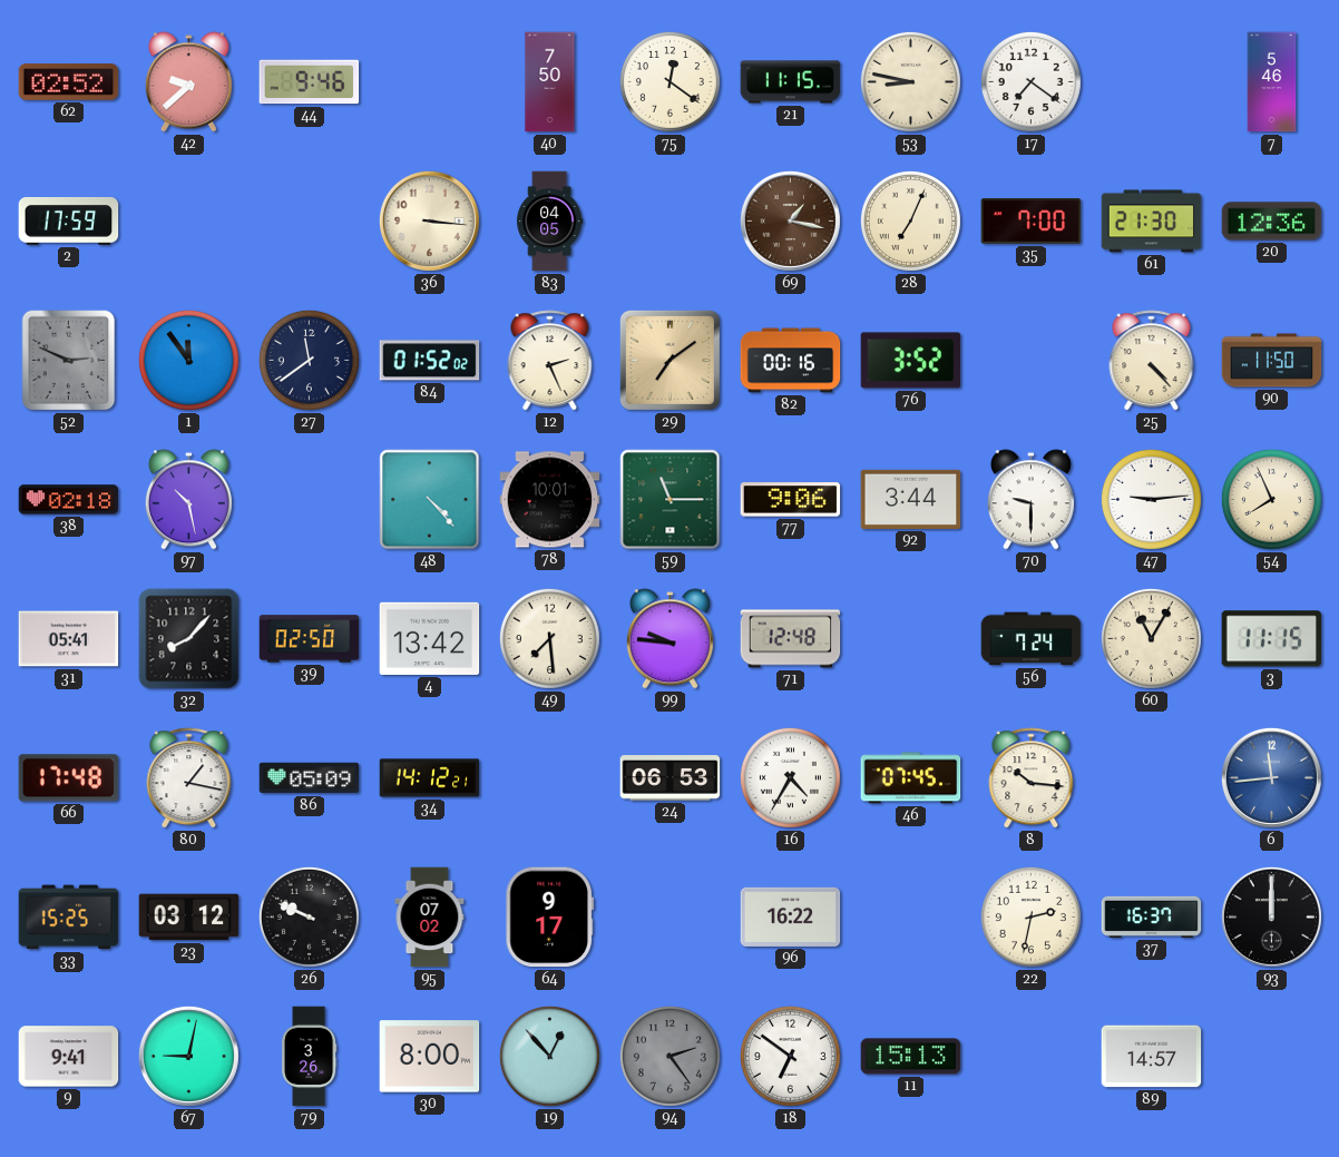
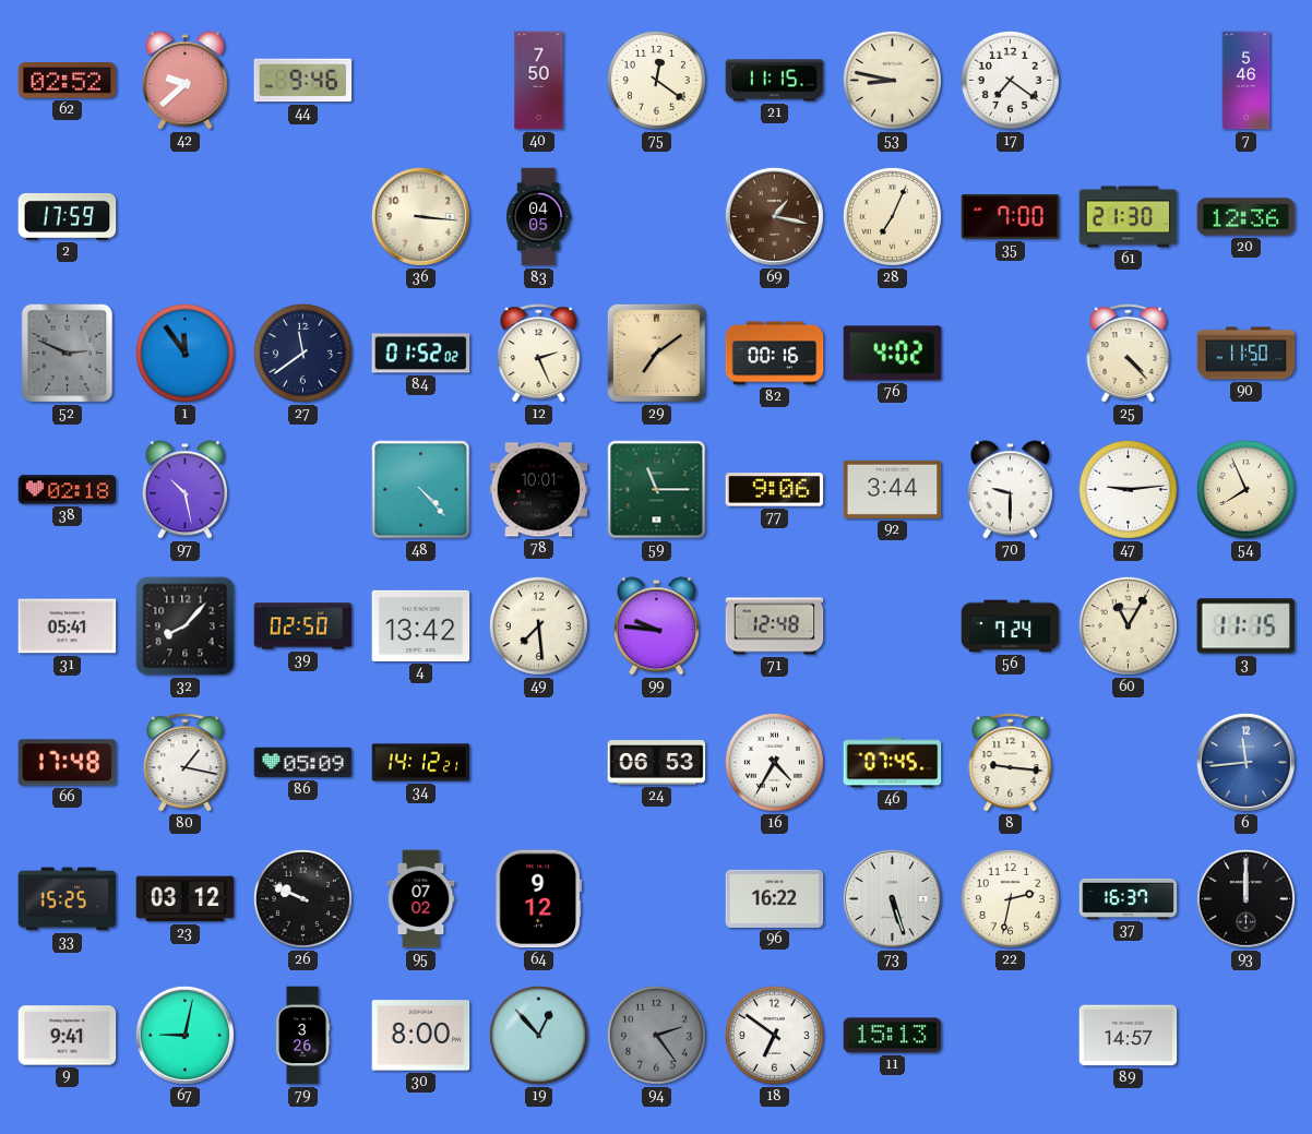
76: 3:52 -> 4:02
8: 10:16 -> 9:16
64: 9:17 -> 9:12
73: none -> 5:27
